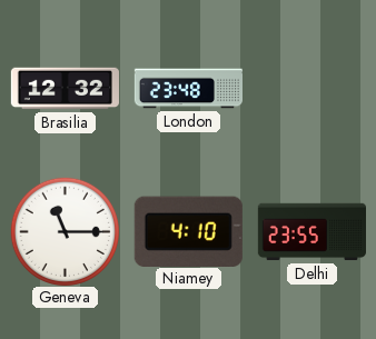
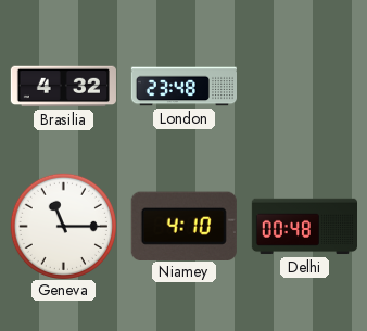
Brasilia: 12:32 -> 4:32
Delhi: 23:55 -> 00:48
